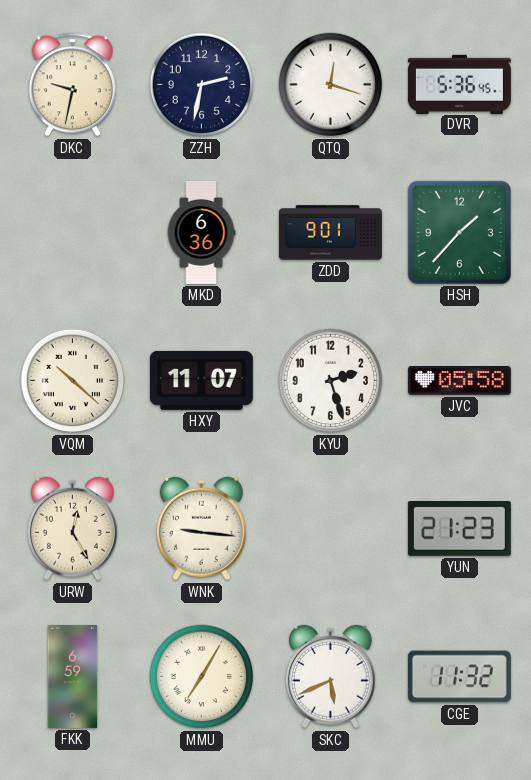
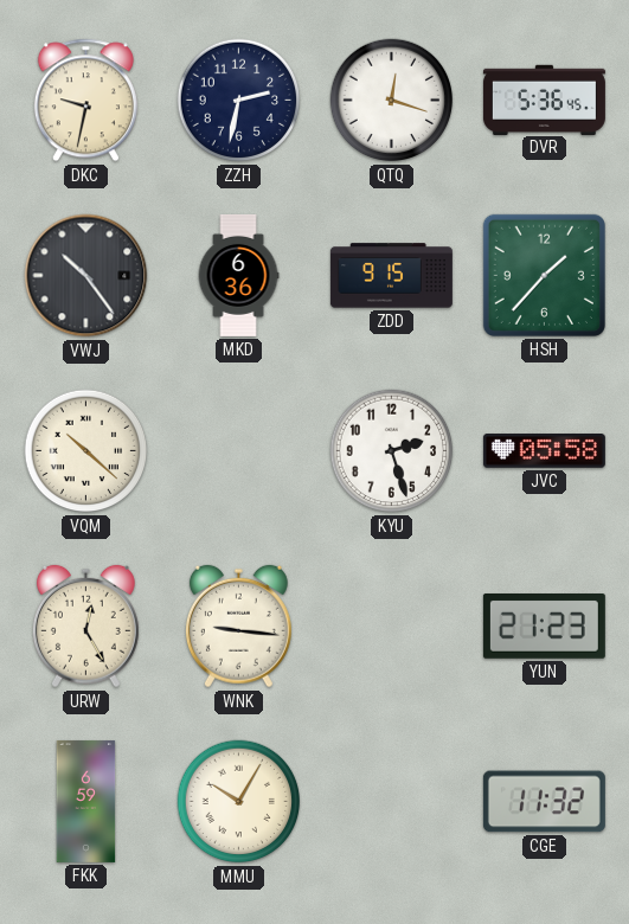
VWJ: none -> 10:24
ZDD: 9:01 -> 9:15
HXY: 11:07 -> none
MMU: 7:05 -> 10:05
SKC: 5:41 -> none
